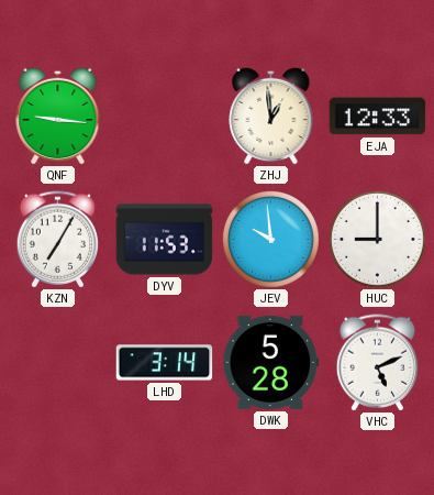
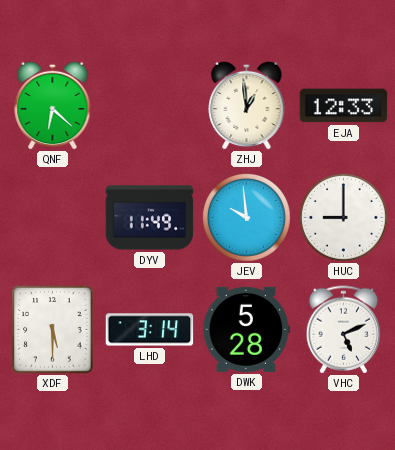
QNF: 9:16 -> 6:22
KZN: 7:05 -> none
DYV: 11:53 -> 11:49
XDF: none -> 5:30
